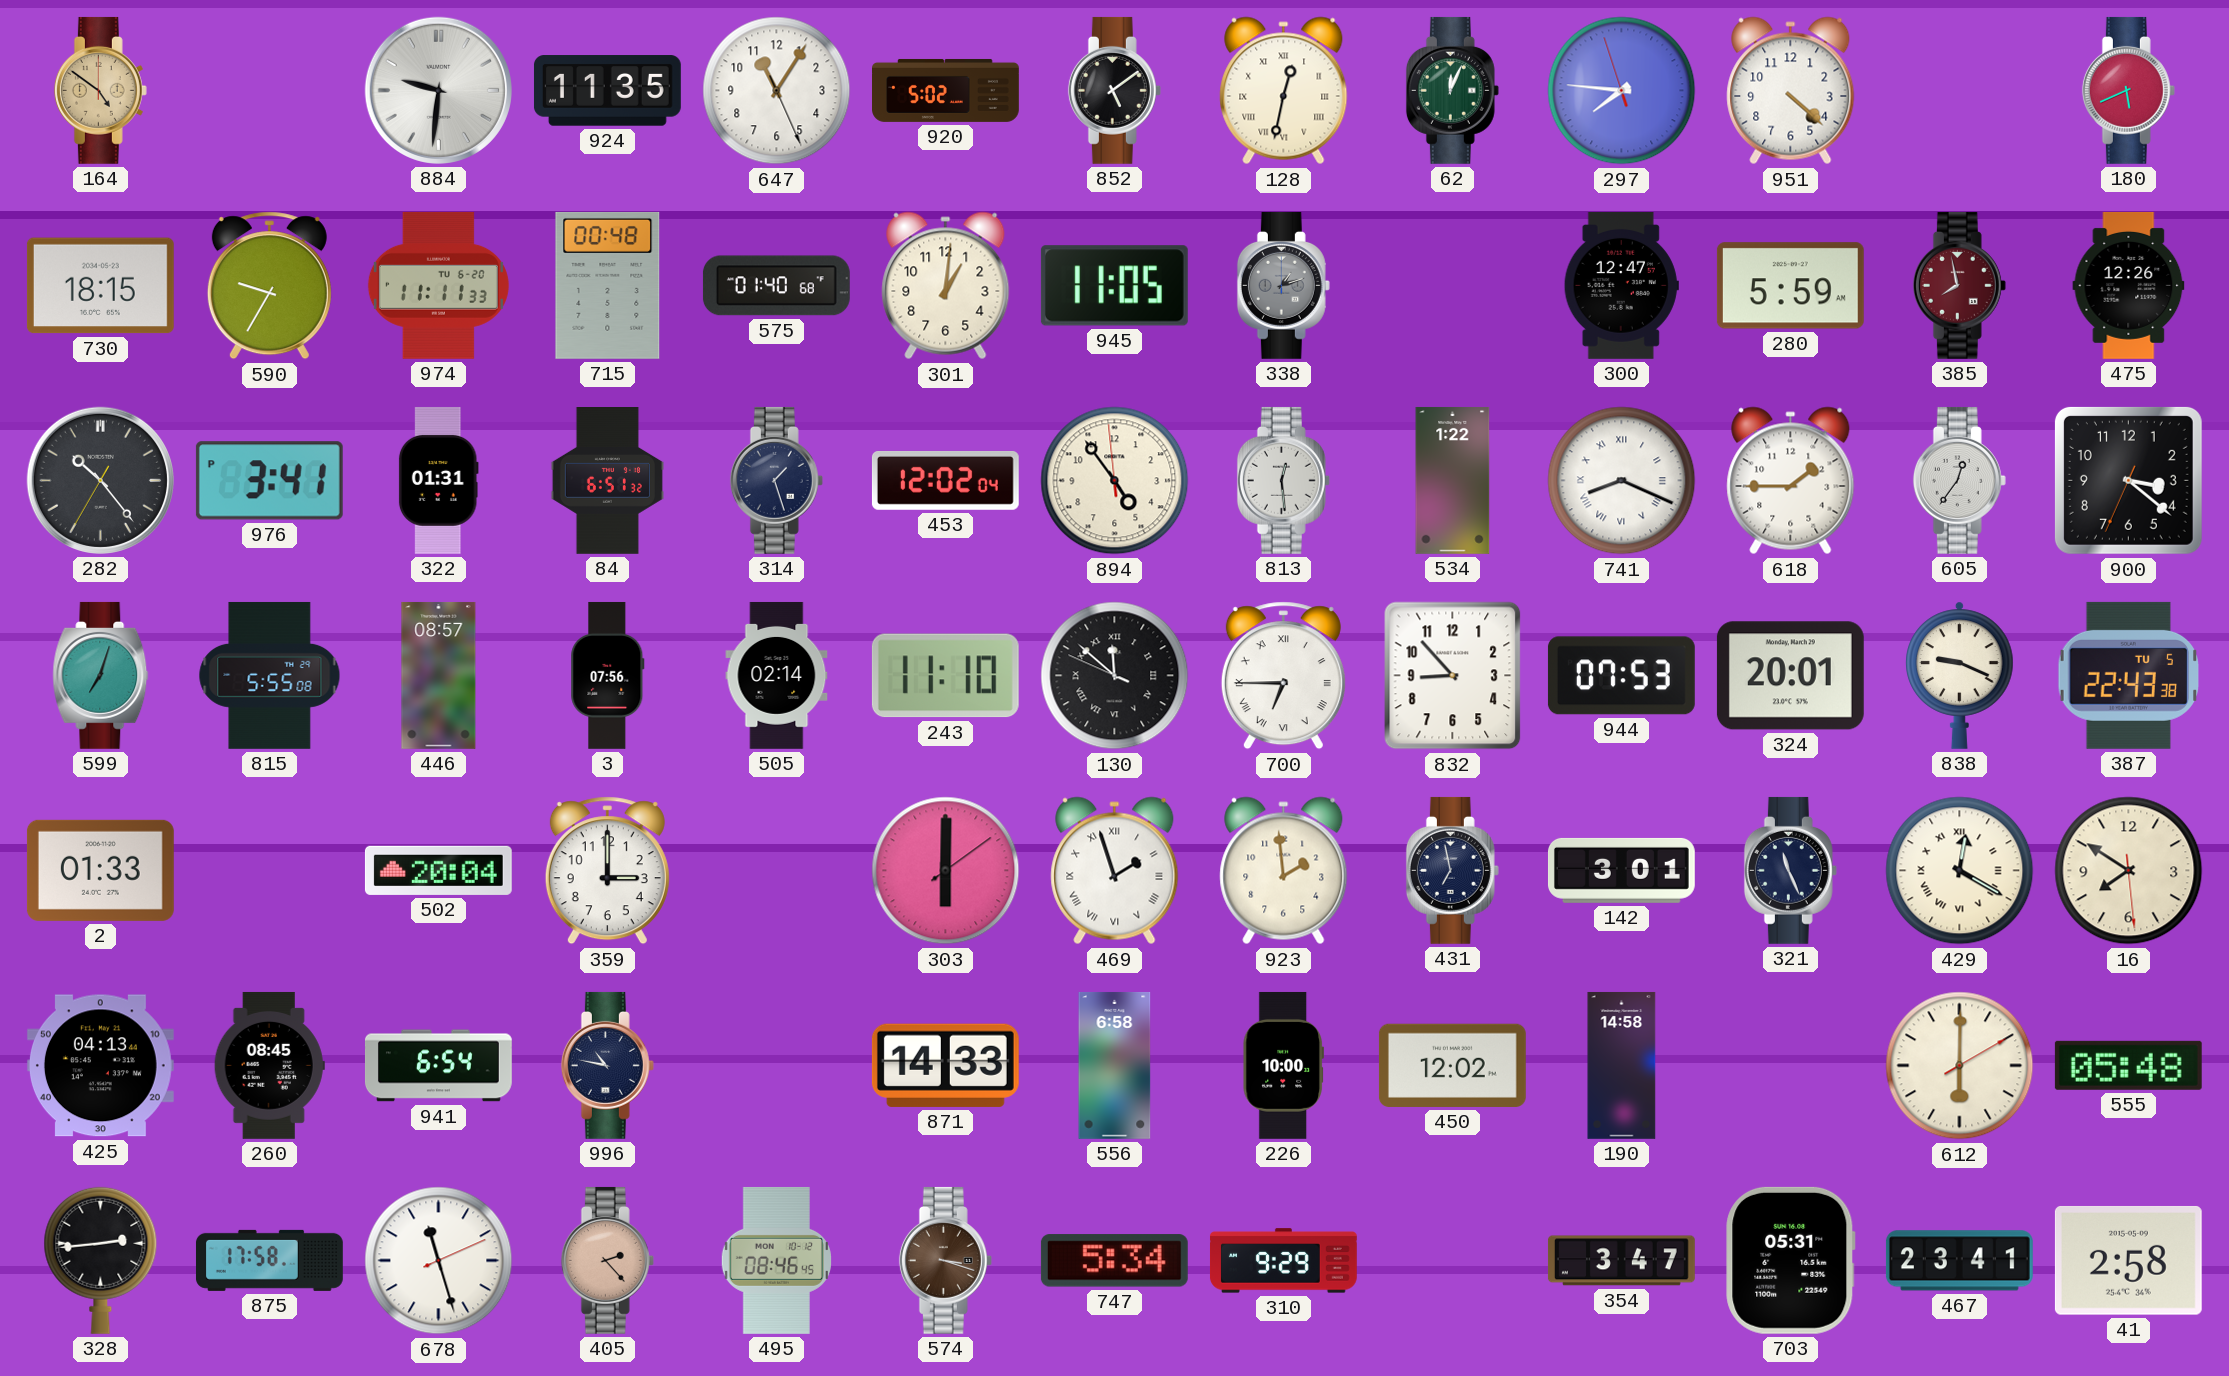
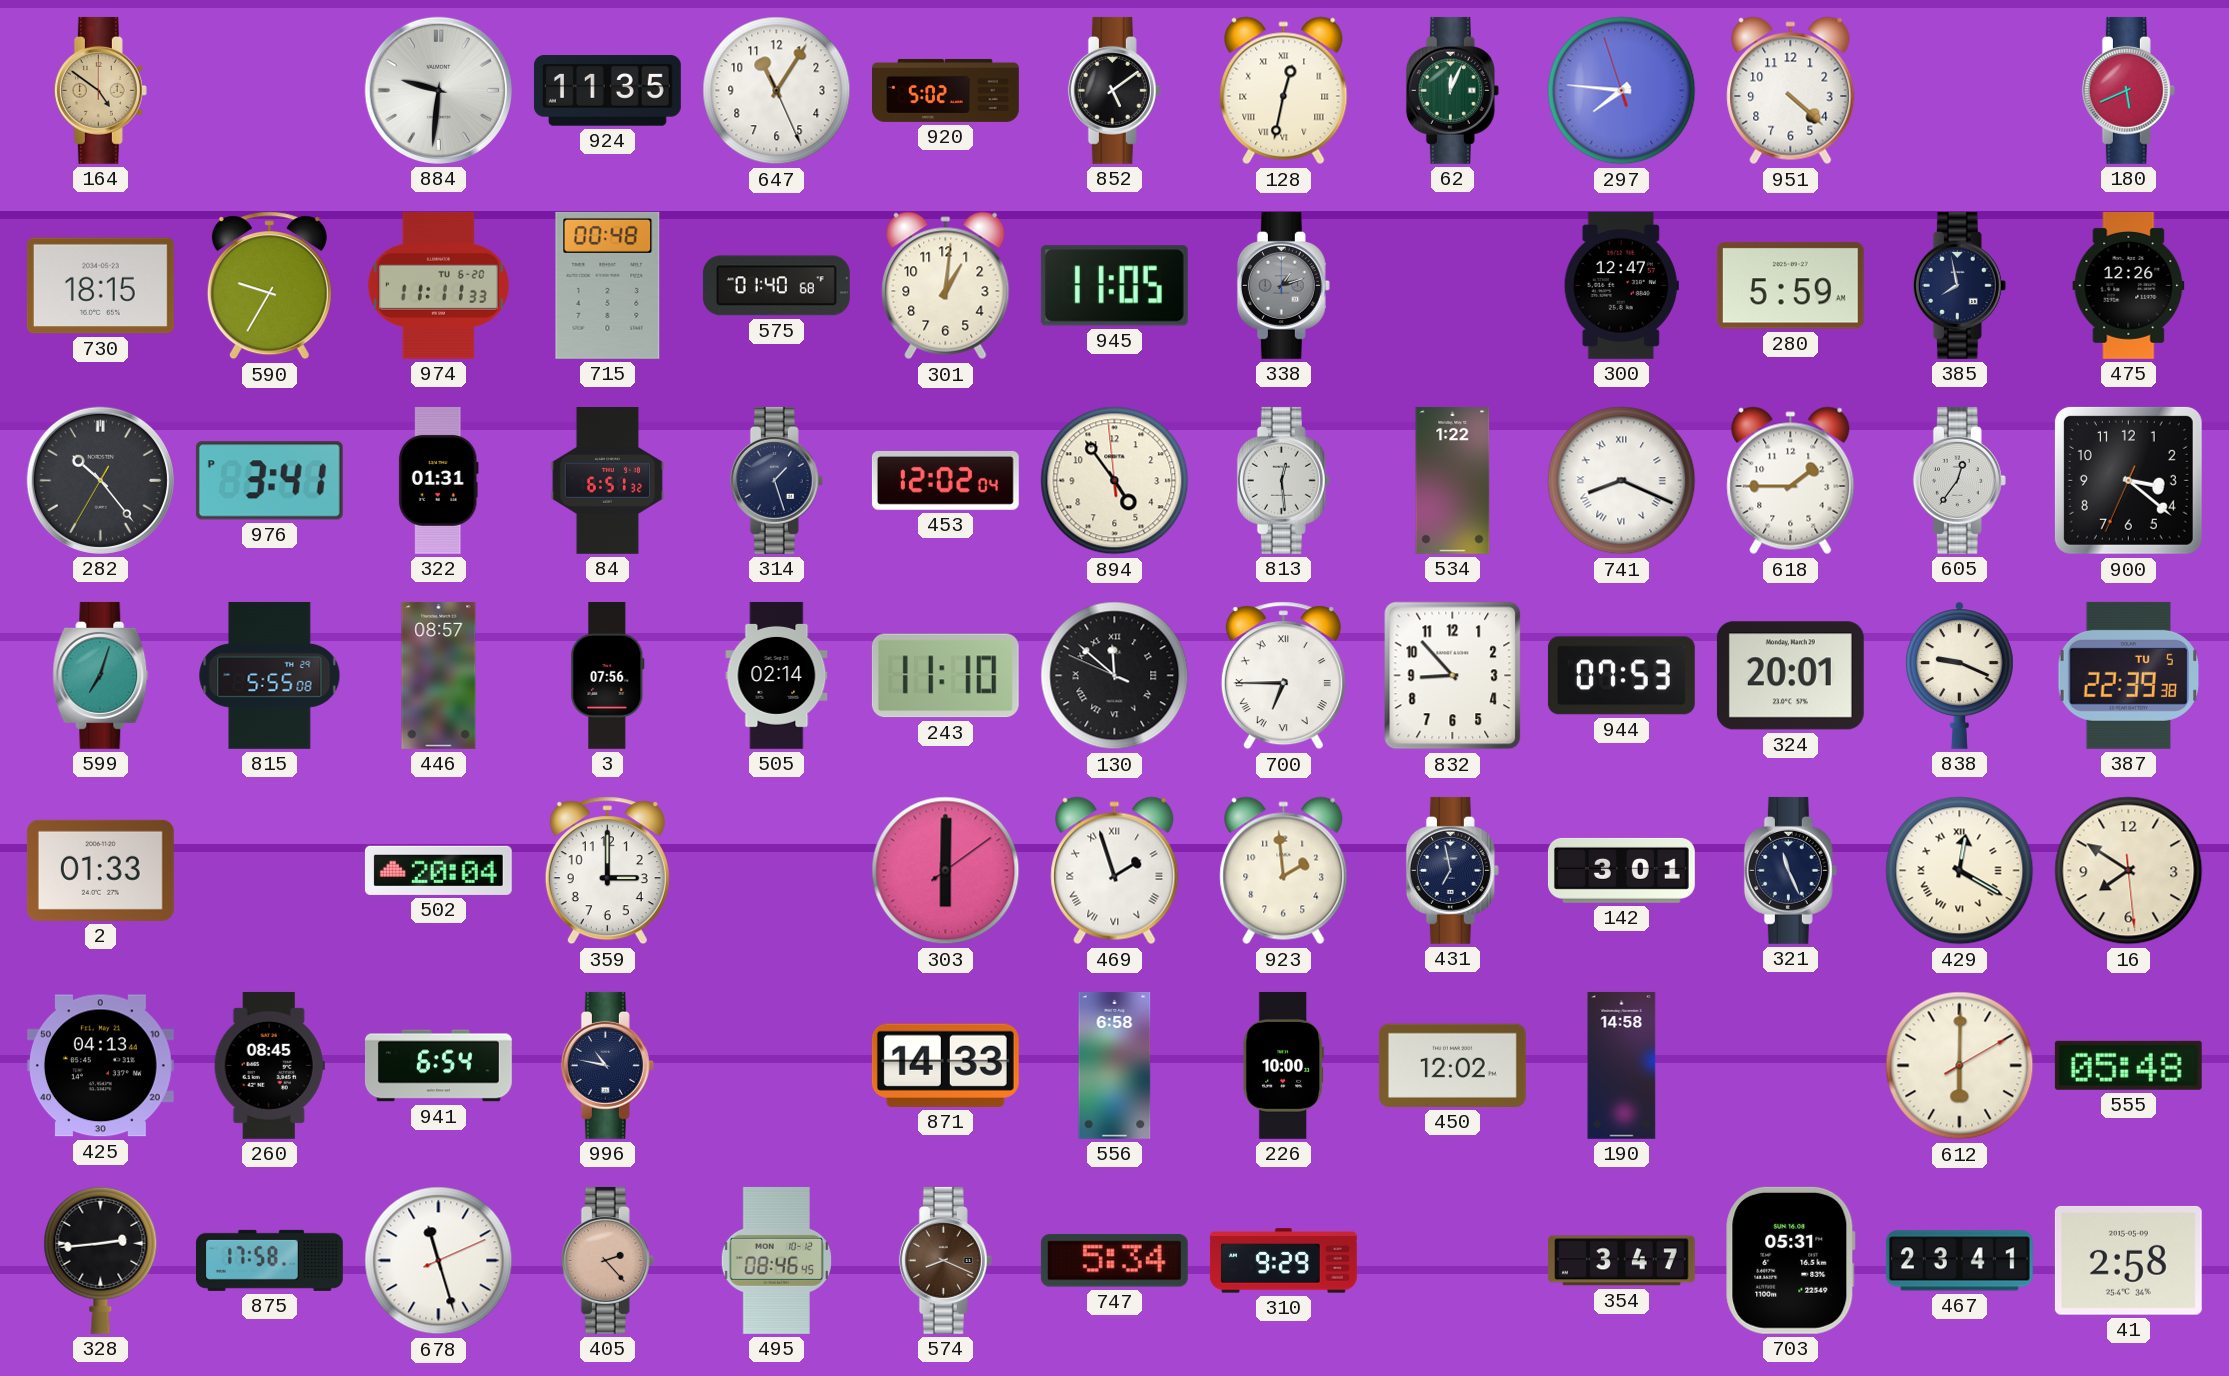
385 dial: burgundy -> navy
387: 22:43 -> 22:39
574: 3:18 -> 8:19
